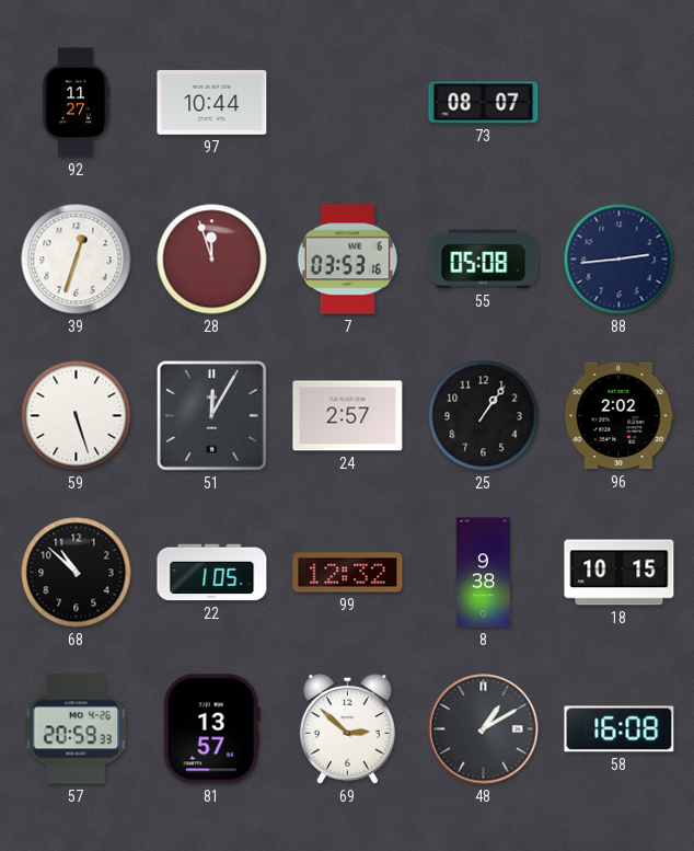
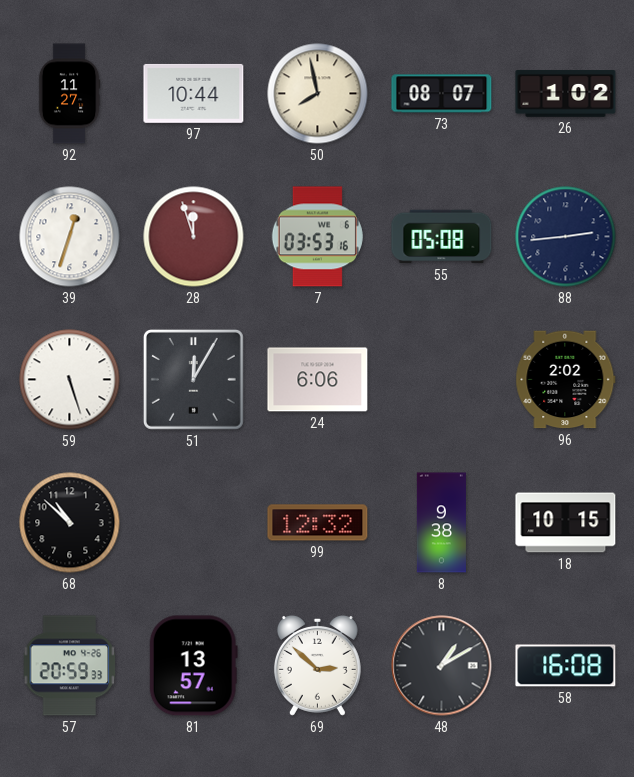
50: none -> 7:58
26: none -> 1:02
24: 2:57 -> 6:06
25: 1:06 -> none
22: 1:05 -> none
